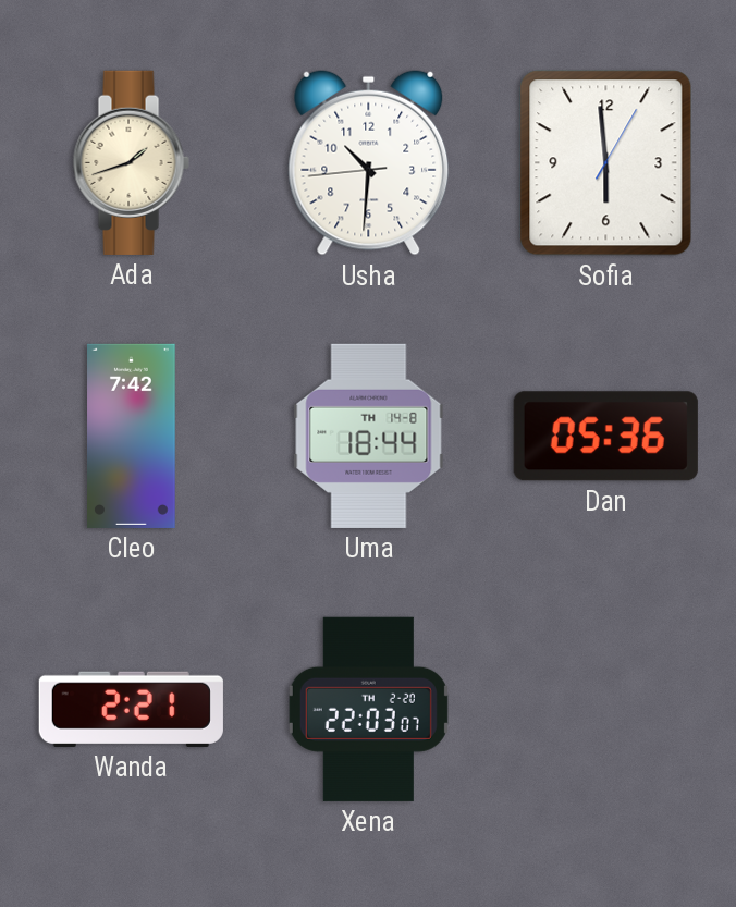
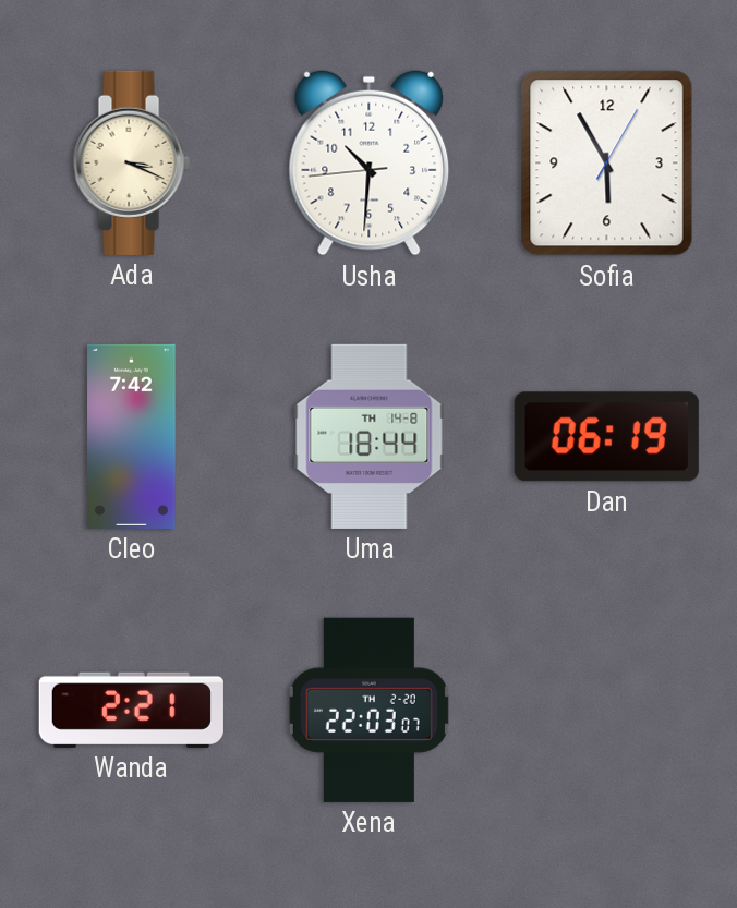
Ada: 1:42 -> 3:19
Sofia: 5:59 -> 5:55
Dan: 05:36 -> 06:19
